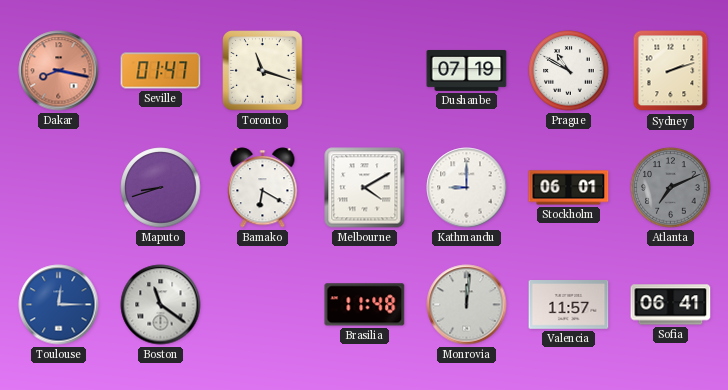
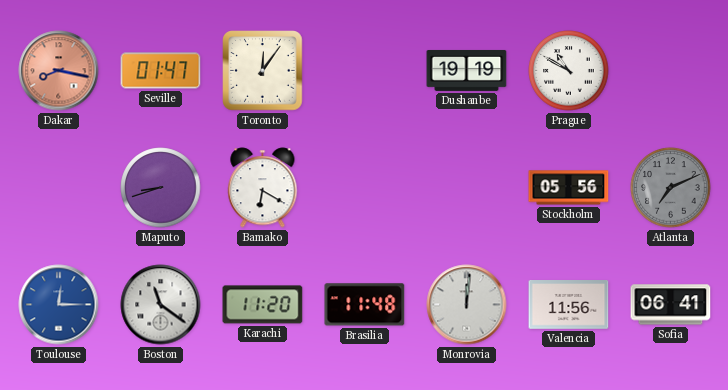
Toronto: 11:18 -> 12:06
Dushanbe: 07:19 -> 19:19
Sydney: 2:12 -> none
Melbourne: 4:10 -> none
Kathmandu: 9:00 -> none
Stockholm: 06:01 -> 05:56
Karachi: none -> 11:20
Valencia: 11:57 -> 11:56
